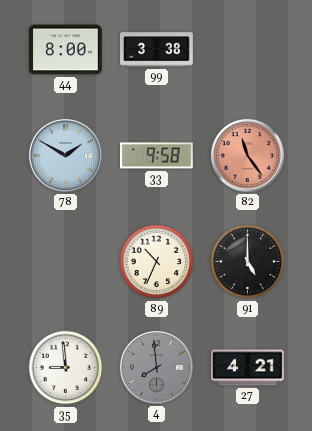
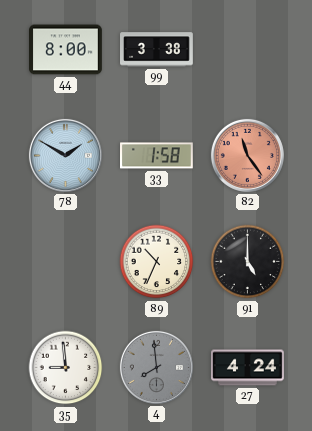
33: 9:58 -> 1:58
27: 4:21 -> 4:24
